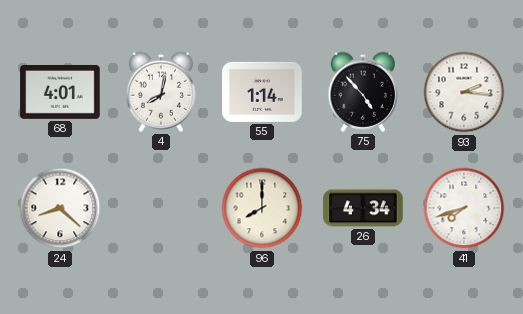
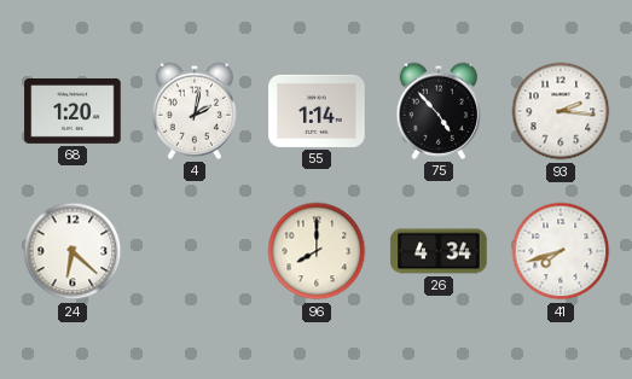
68: 4:01 -> 1:20
4: 8:02 -> 2:02
24: 8:22 -> 6:22
